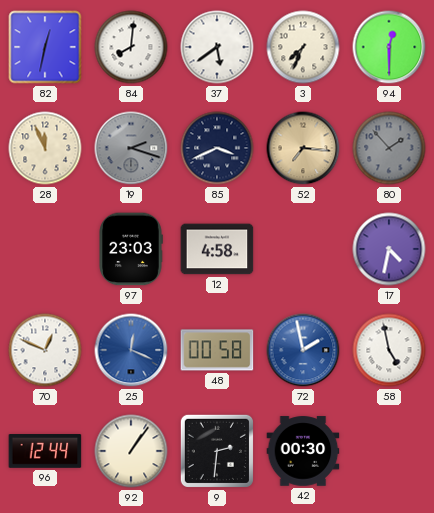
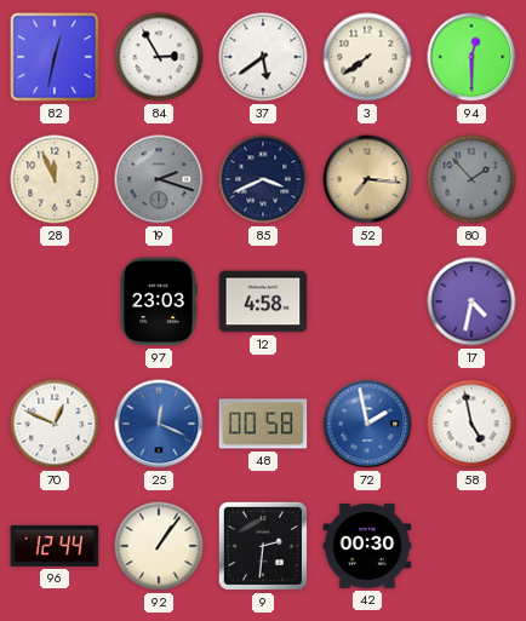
84: 8:01 -> 2:55
3: 7:34 -> 7:39
